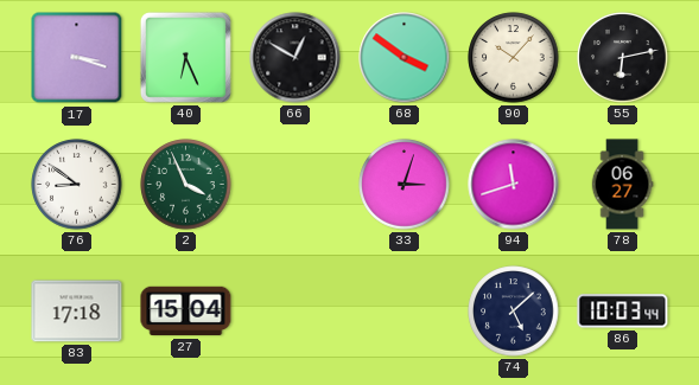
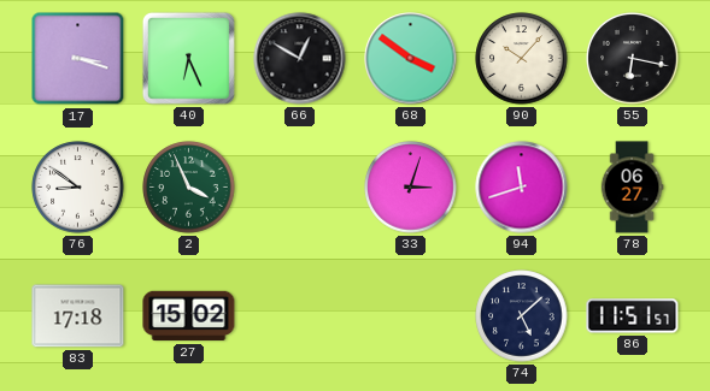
55: 6:13 -> 6:17
27: 15:04 -> 15:02
86: 10:03 -> 11:51
